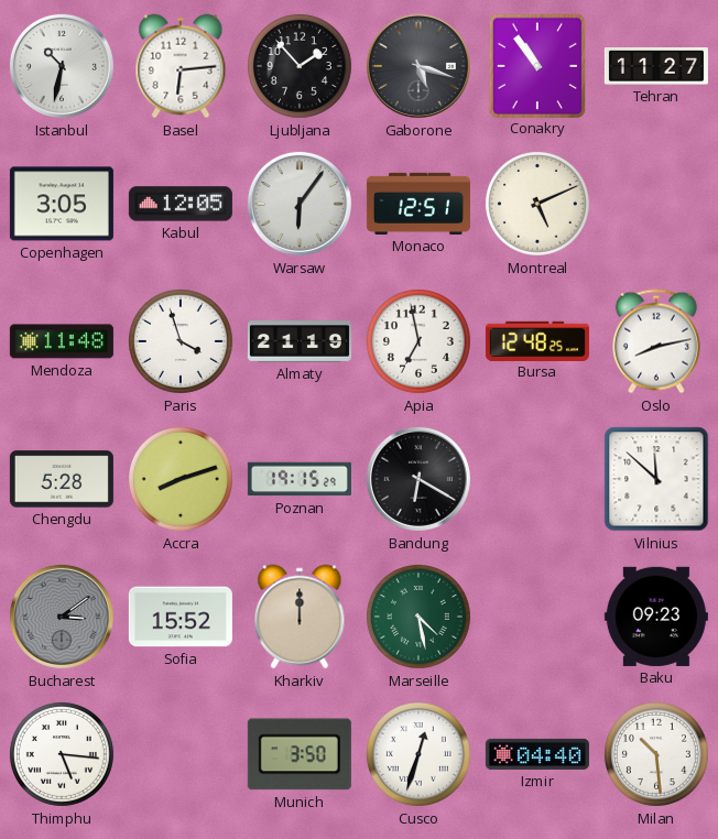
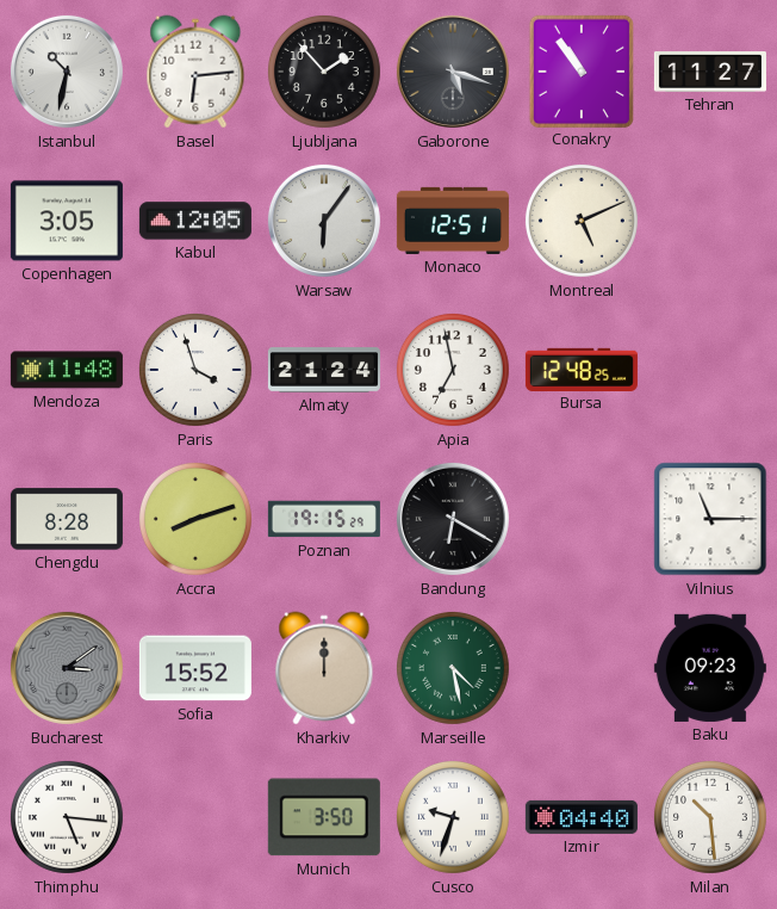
Almaty: 21:19 -> 21:24
Oslo: 8:13 -> none
Chengdu: 5:28 -> 8:28
Vilnius: 11:52 -> 11:15
Cusco: 12:33 -> 9:33
